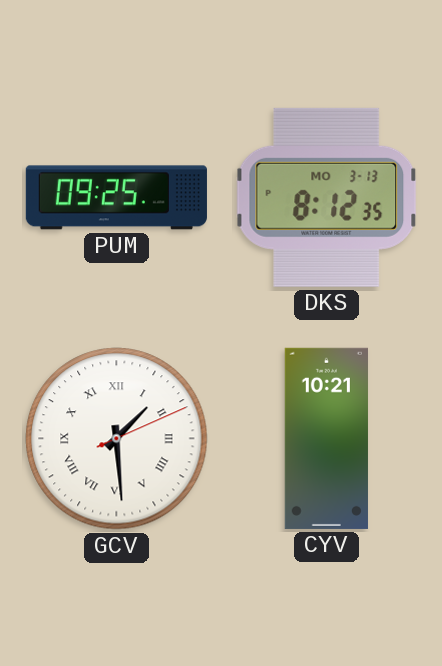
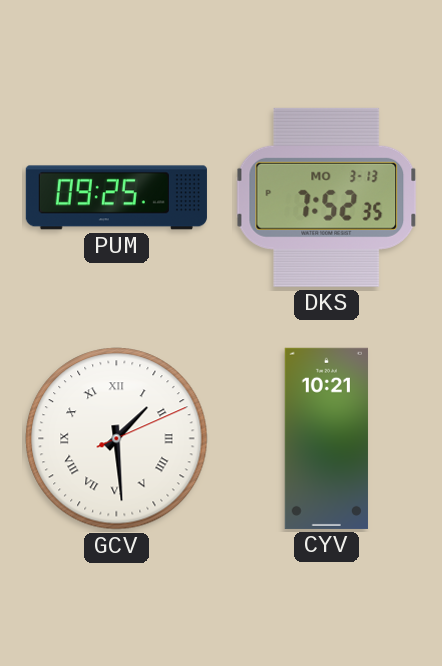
DKS: 8:12 -> 7:52
